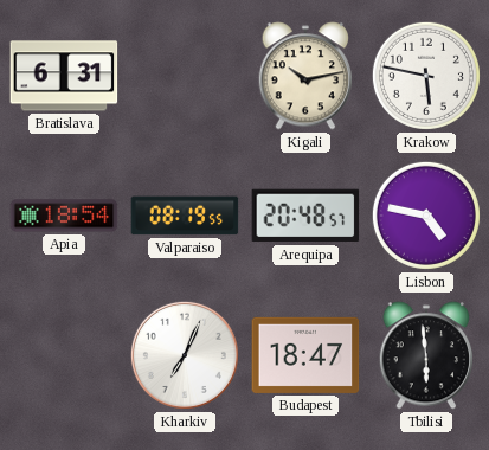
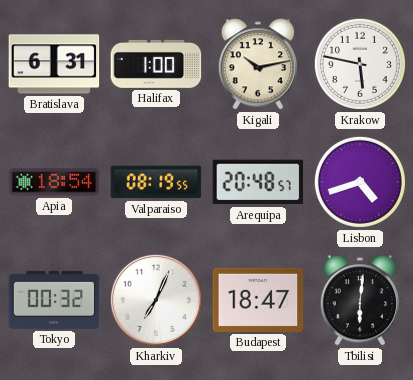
Halifax: none -> 1:00
Lisbon: 4:47 -> 4:42
Tokyo: none -> 00:32
Tbilisi: 5:59 -> 6:01
